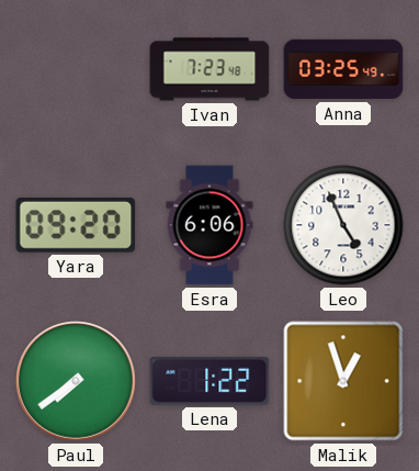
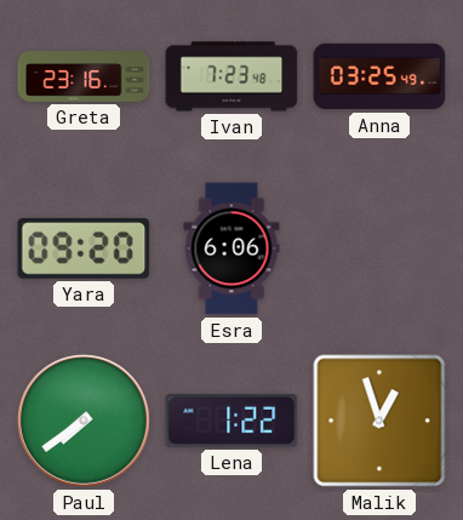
Greta: none -> 23:16
Leo: 4:56 -> none
